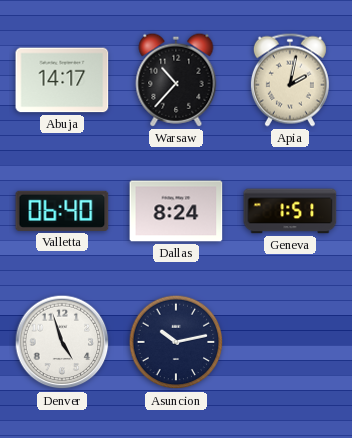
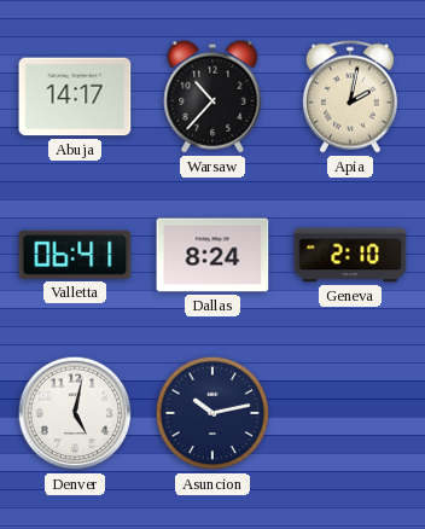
Valletta: 06:40 -> 06:41
Geneva: 1:51 -> 2:10
Denver: 4:57 -> 5:02
